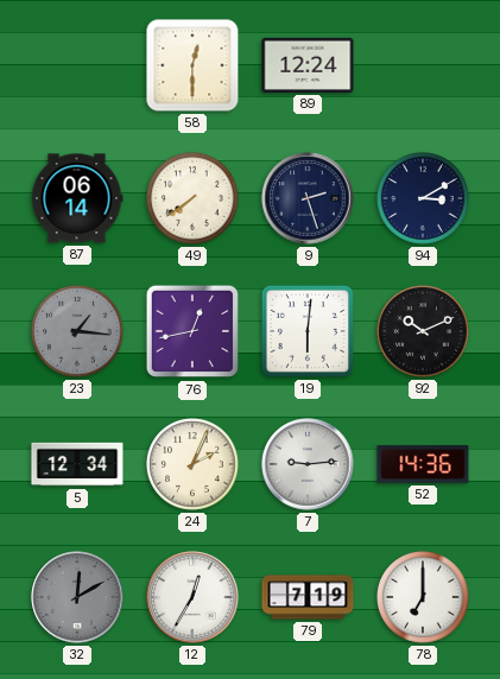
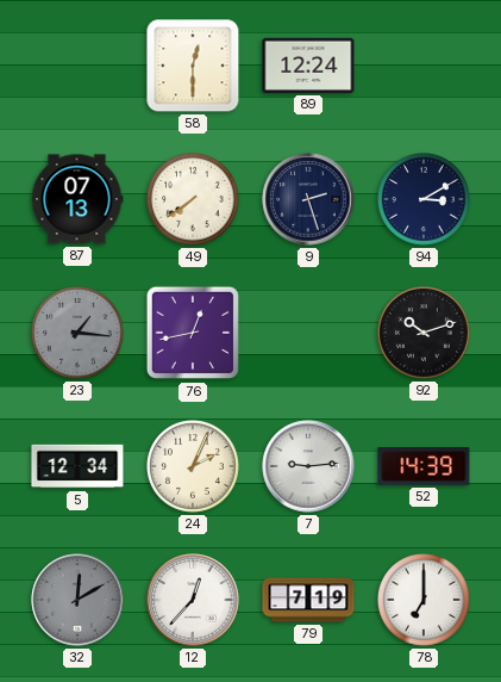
87: 06:14 -> 07:13
19: 6:01 -> none
92: 10:11 -> 10:12
52: 14:36 -> 14:39
12: 12:35 -> 12:37
